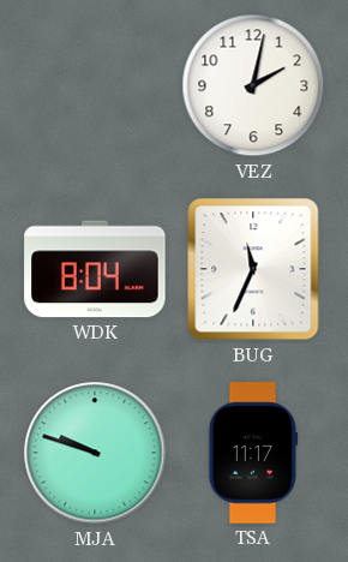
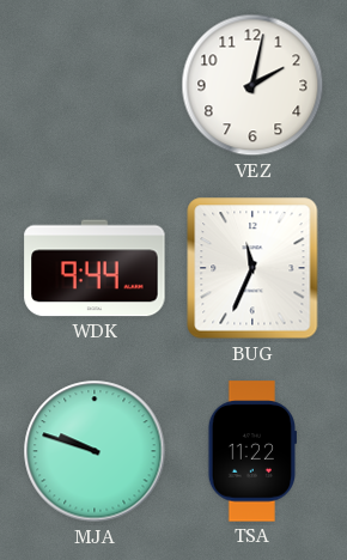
WDK: 8:04 -> 9:44
TSA: 11:17 -> 11:22
